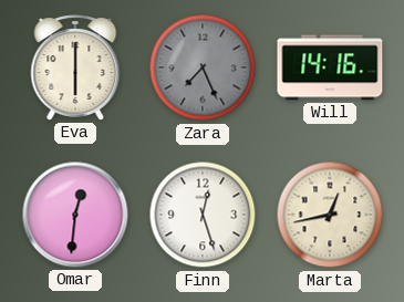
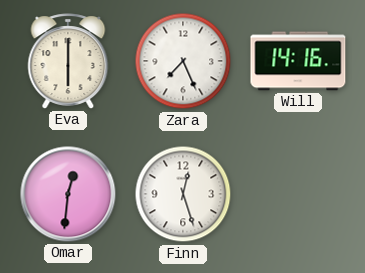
Zara dial: grey -> white
Marta: 12:43 -> none
